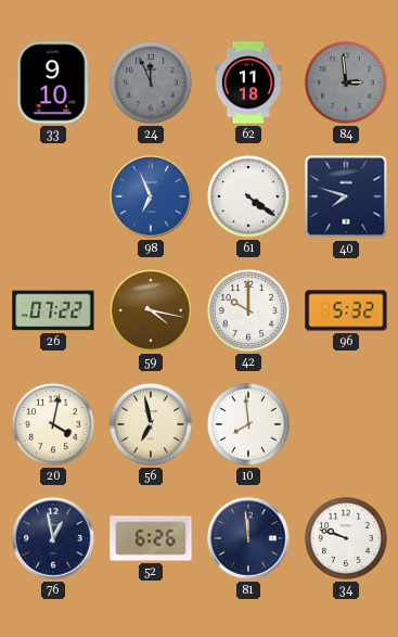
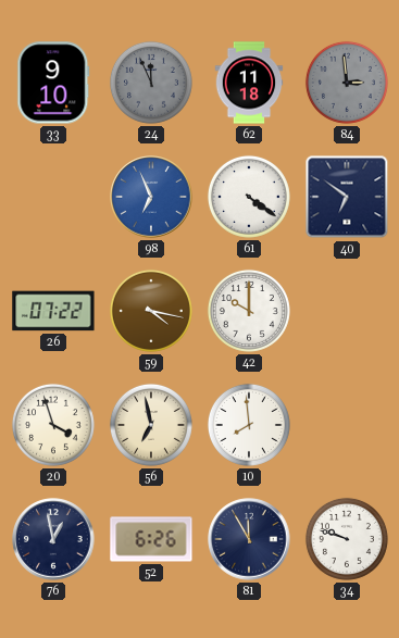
40: 7:48 -> 6:51
96: 5:32 -> none
20: 4:02 -> 3:57
81: 11:59 -> 11:55
